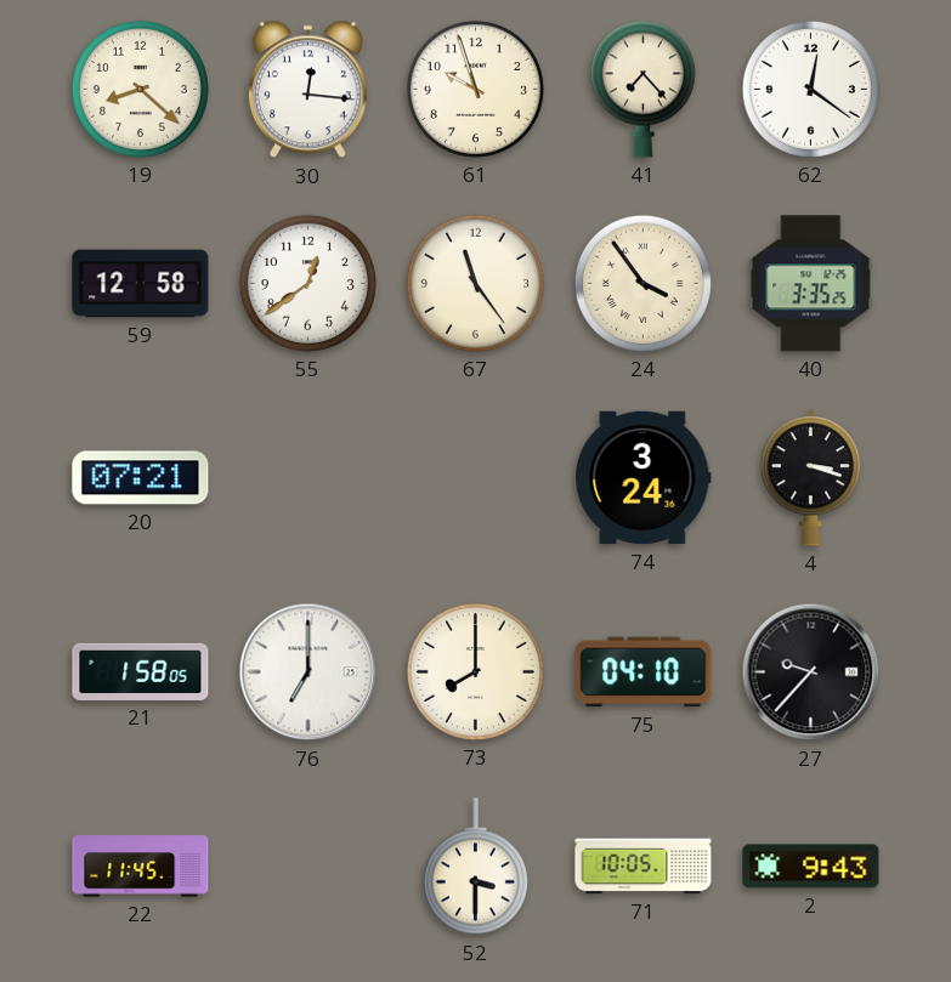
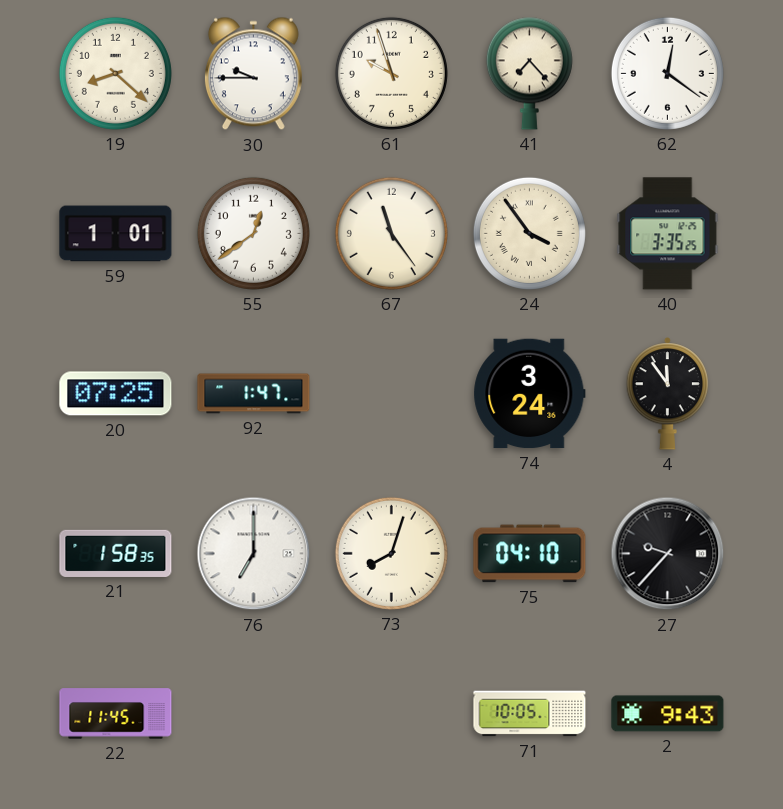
30: 12:16 -> 9:45
59: 12:58 -> 1:01
20: 07:21 -> 07:25
92: none -> 1:47
4: 3:18 -> 11:54
21: 1:58:05 -> 1:58:35
73: 8:00 -> 8:03
52: 3:30 -> none
